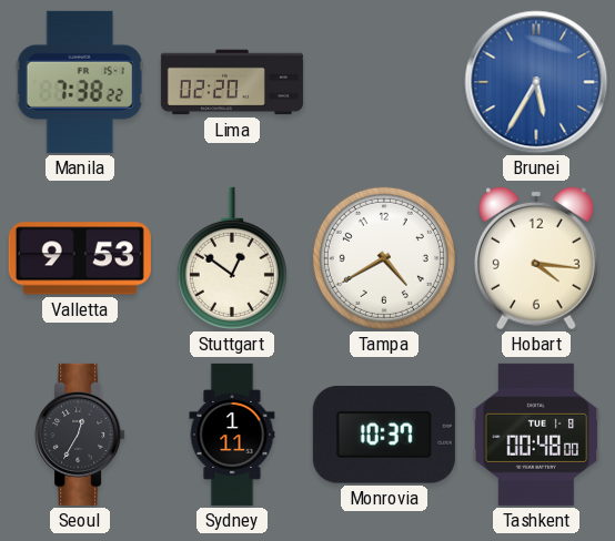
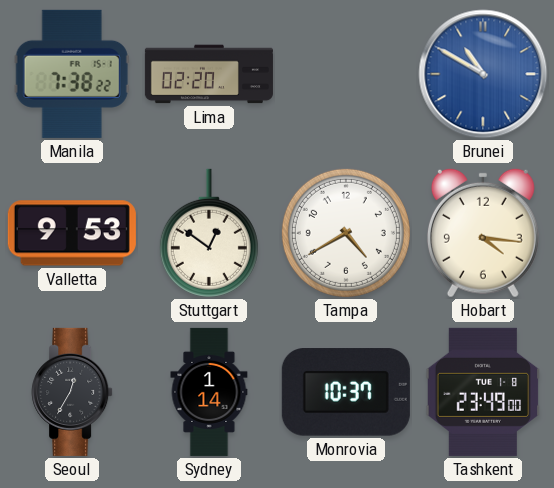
Brunei: 5:35 -> 10:50
Sydney: 1:11 -> 1:14
Tashkent: 00:48 -> 23:49
